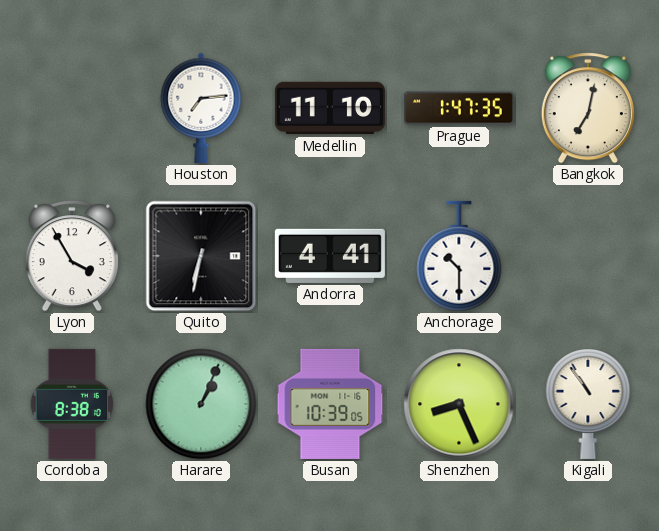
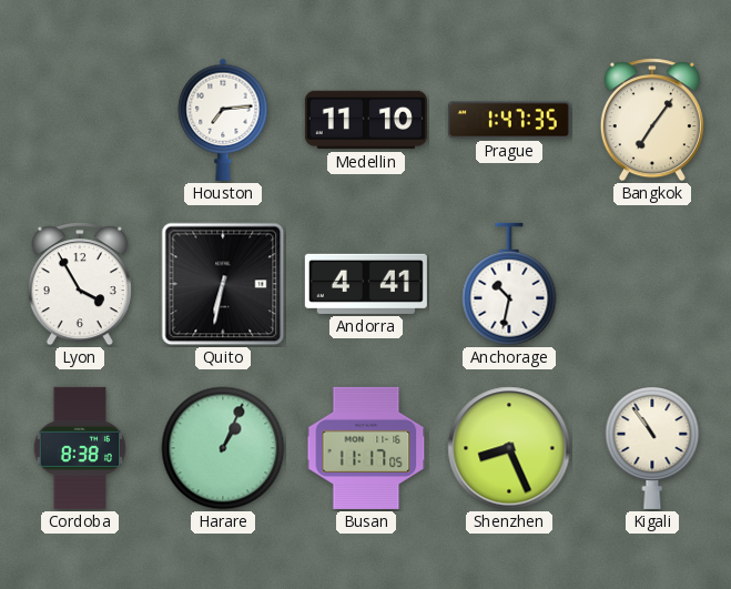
Bangkok: 7:02 -> 7:06
Anchorage: 10:30 -> 10:32
Busan: 10:39 -> 11:17
